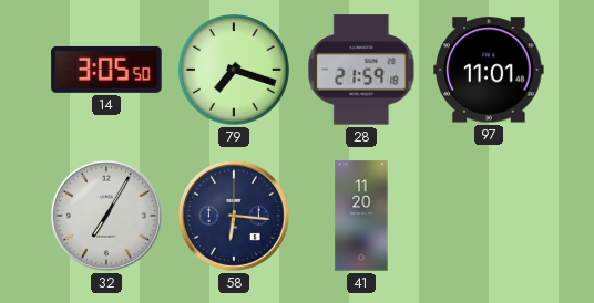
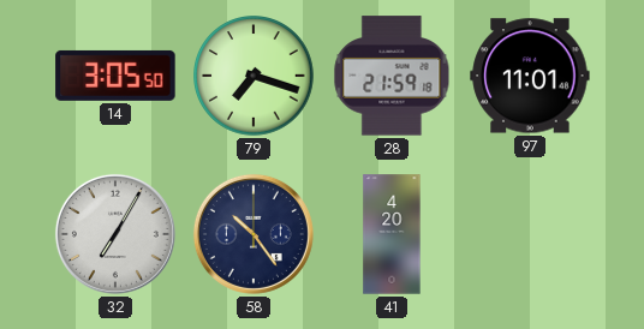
58: 6:16 -> 10:24
41: 11:20 -> 4:20
